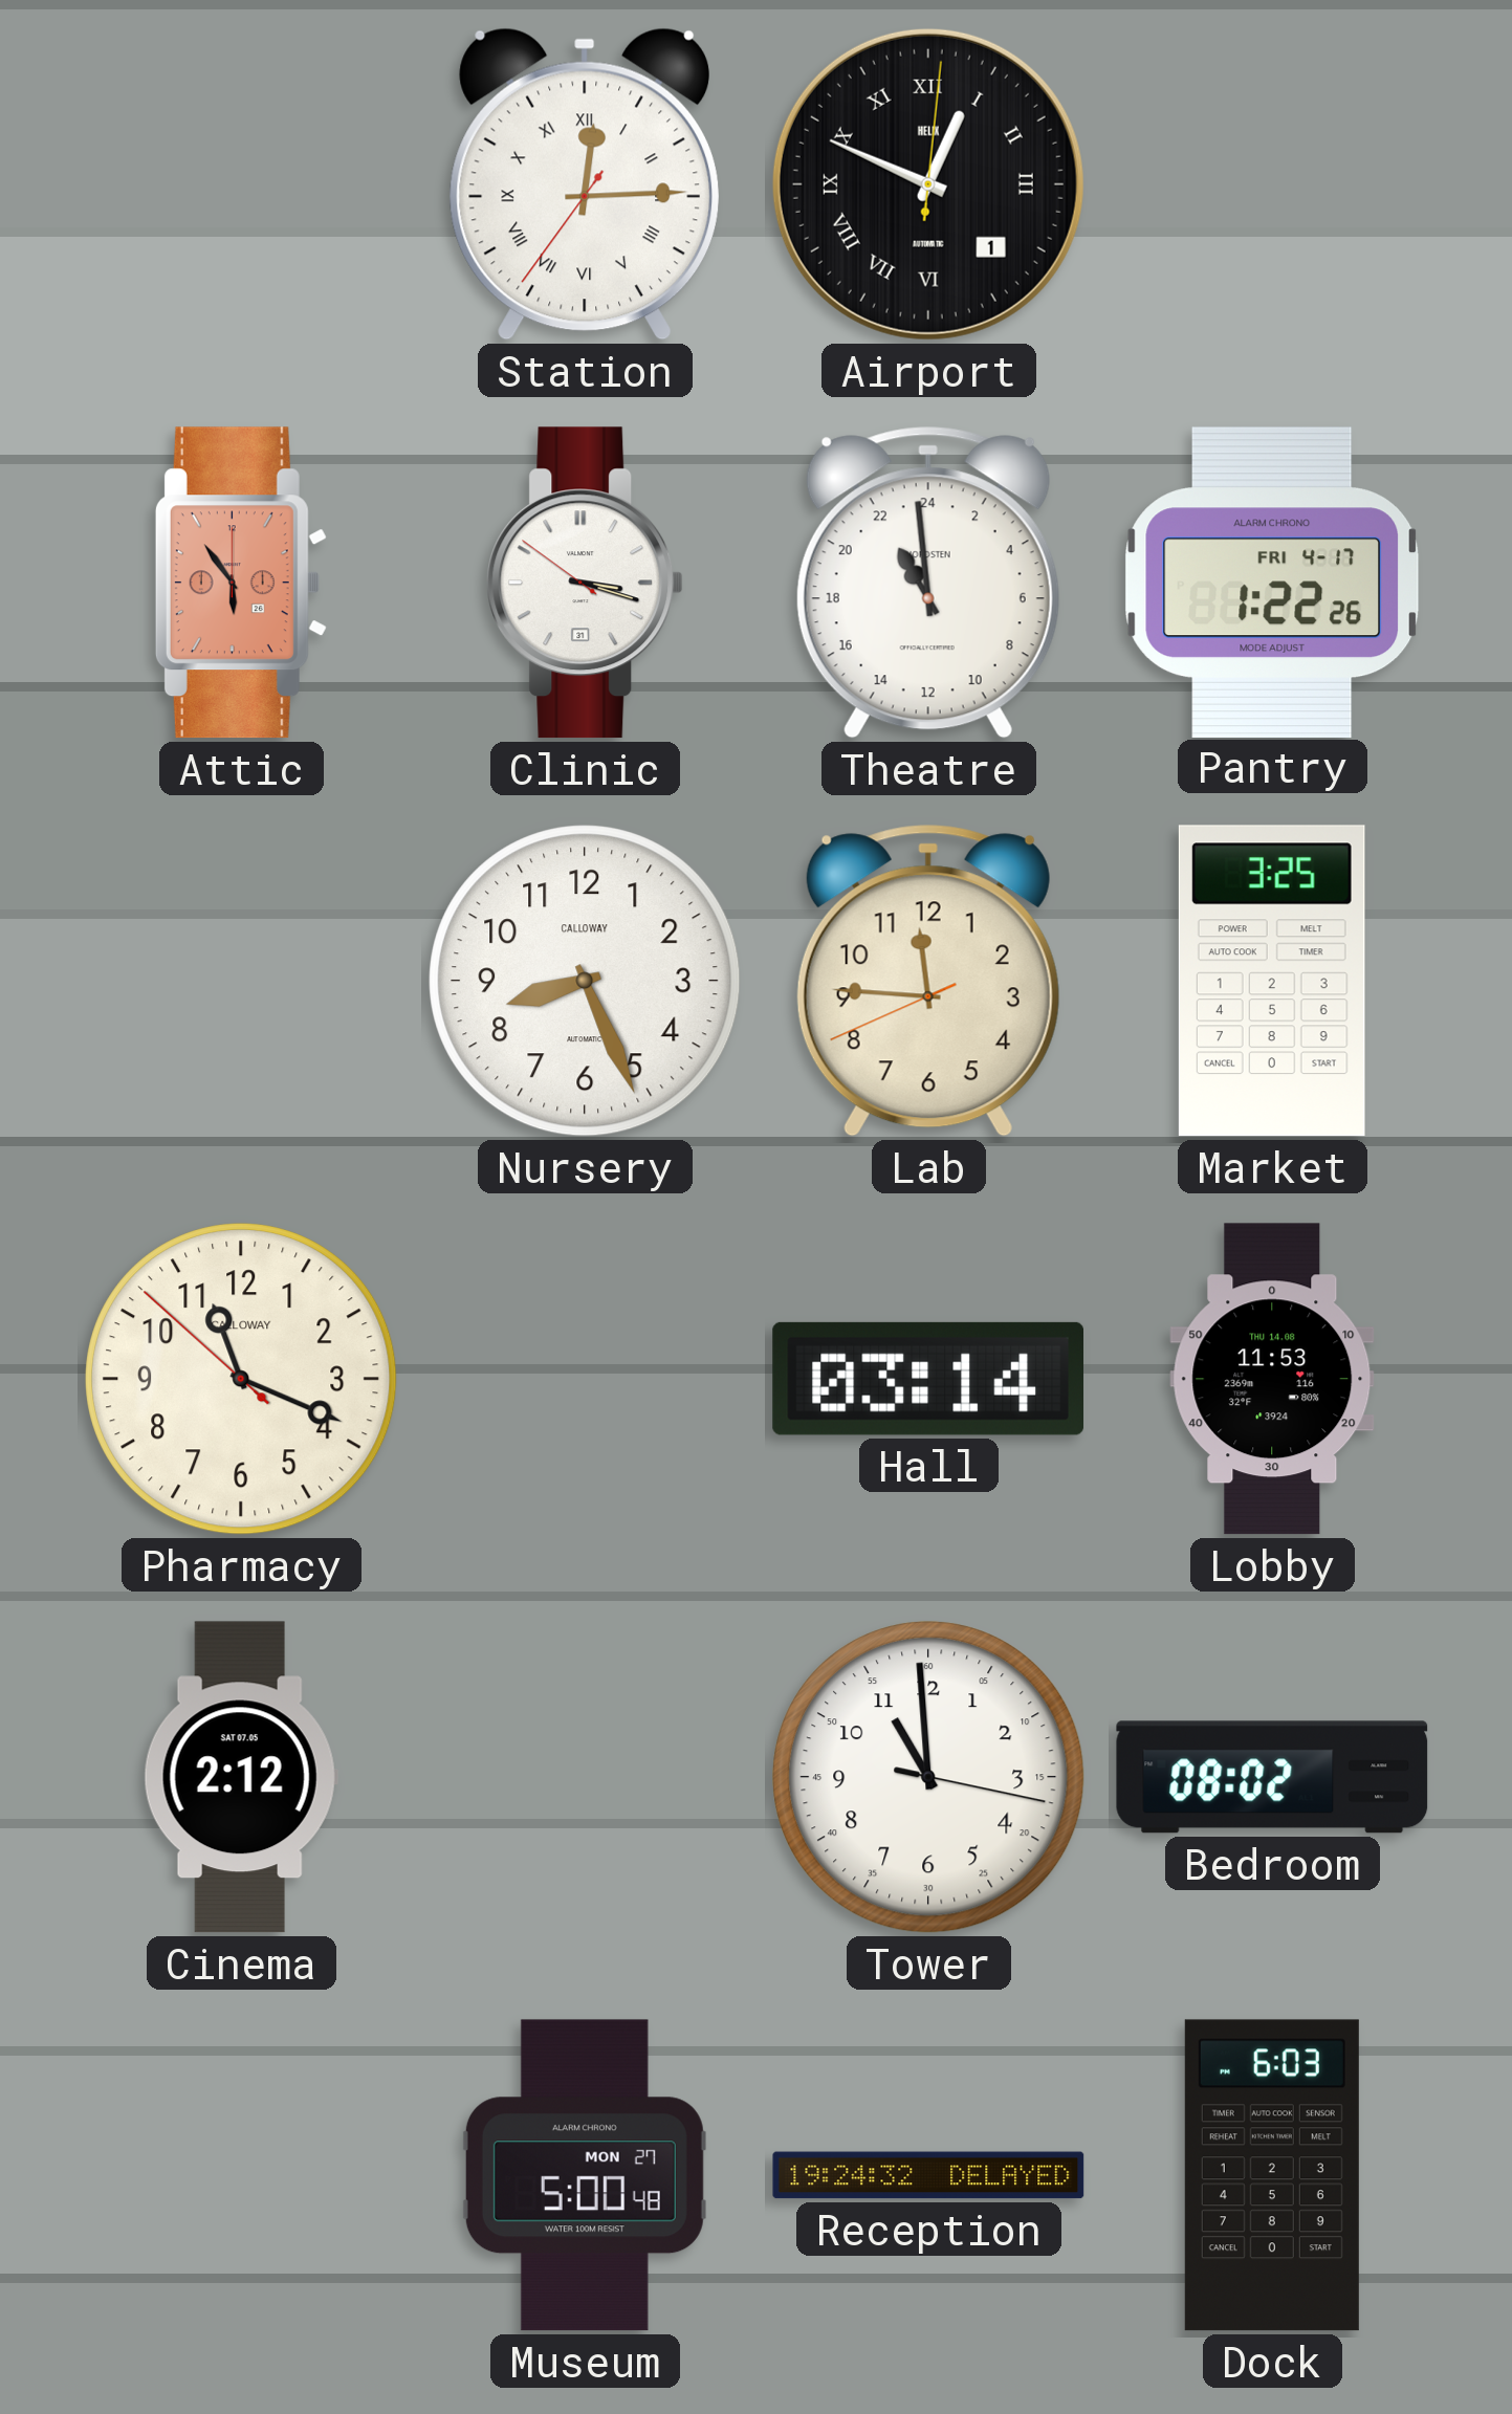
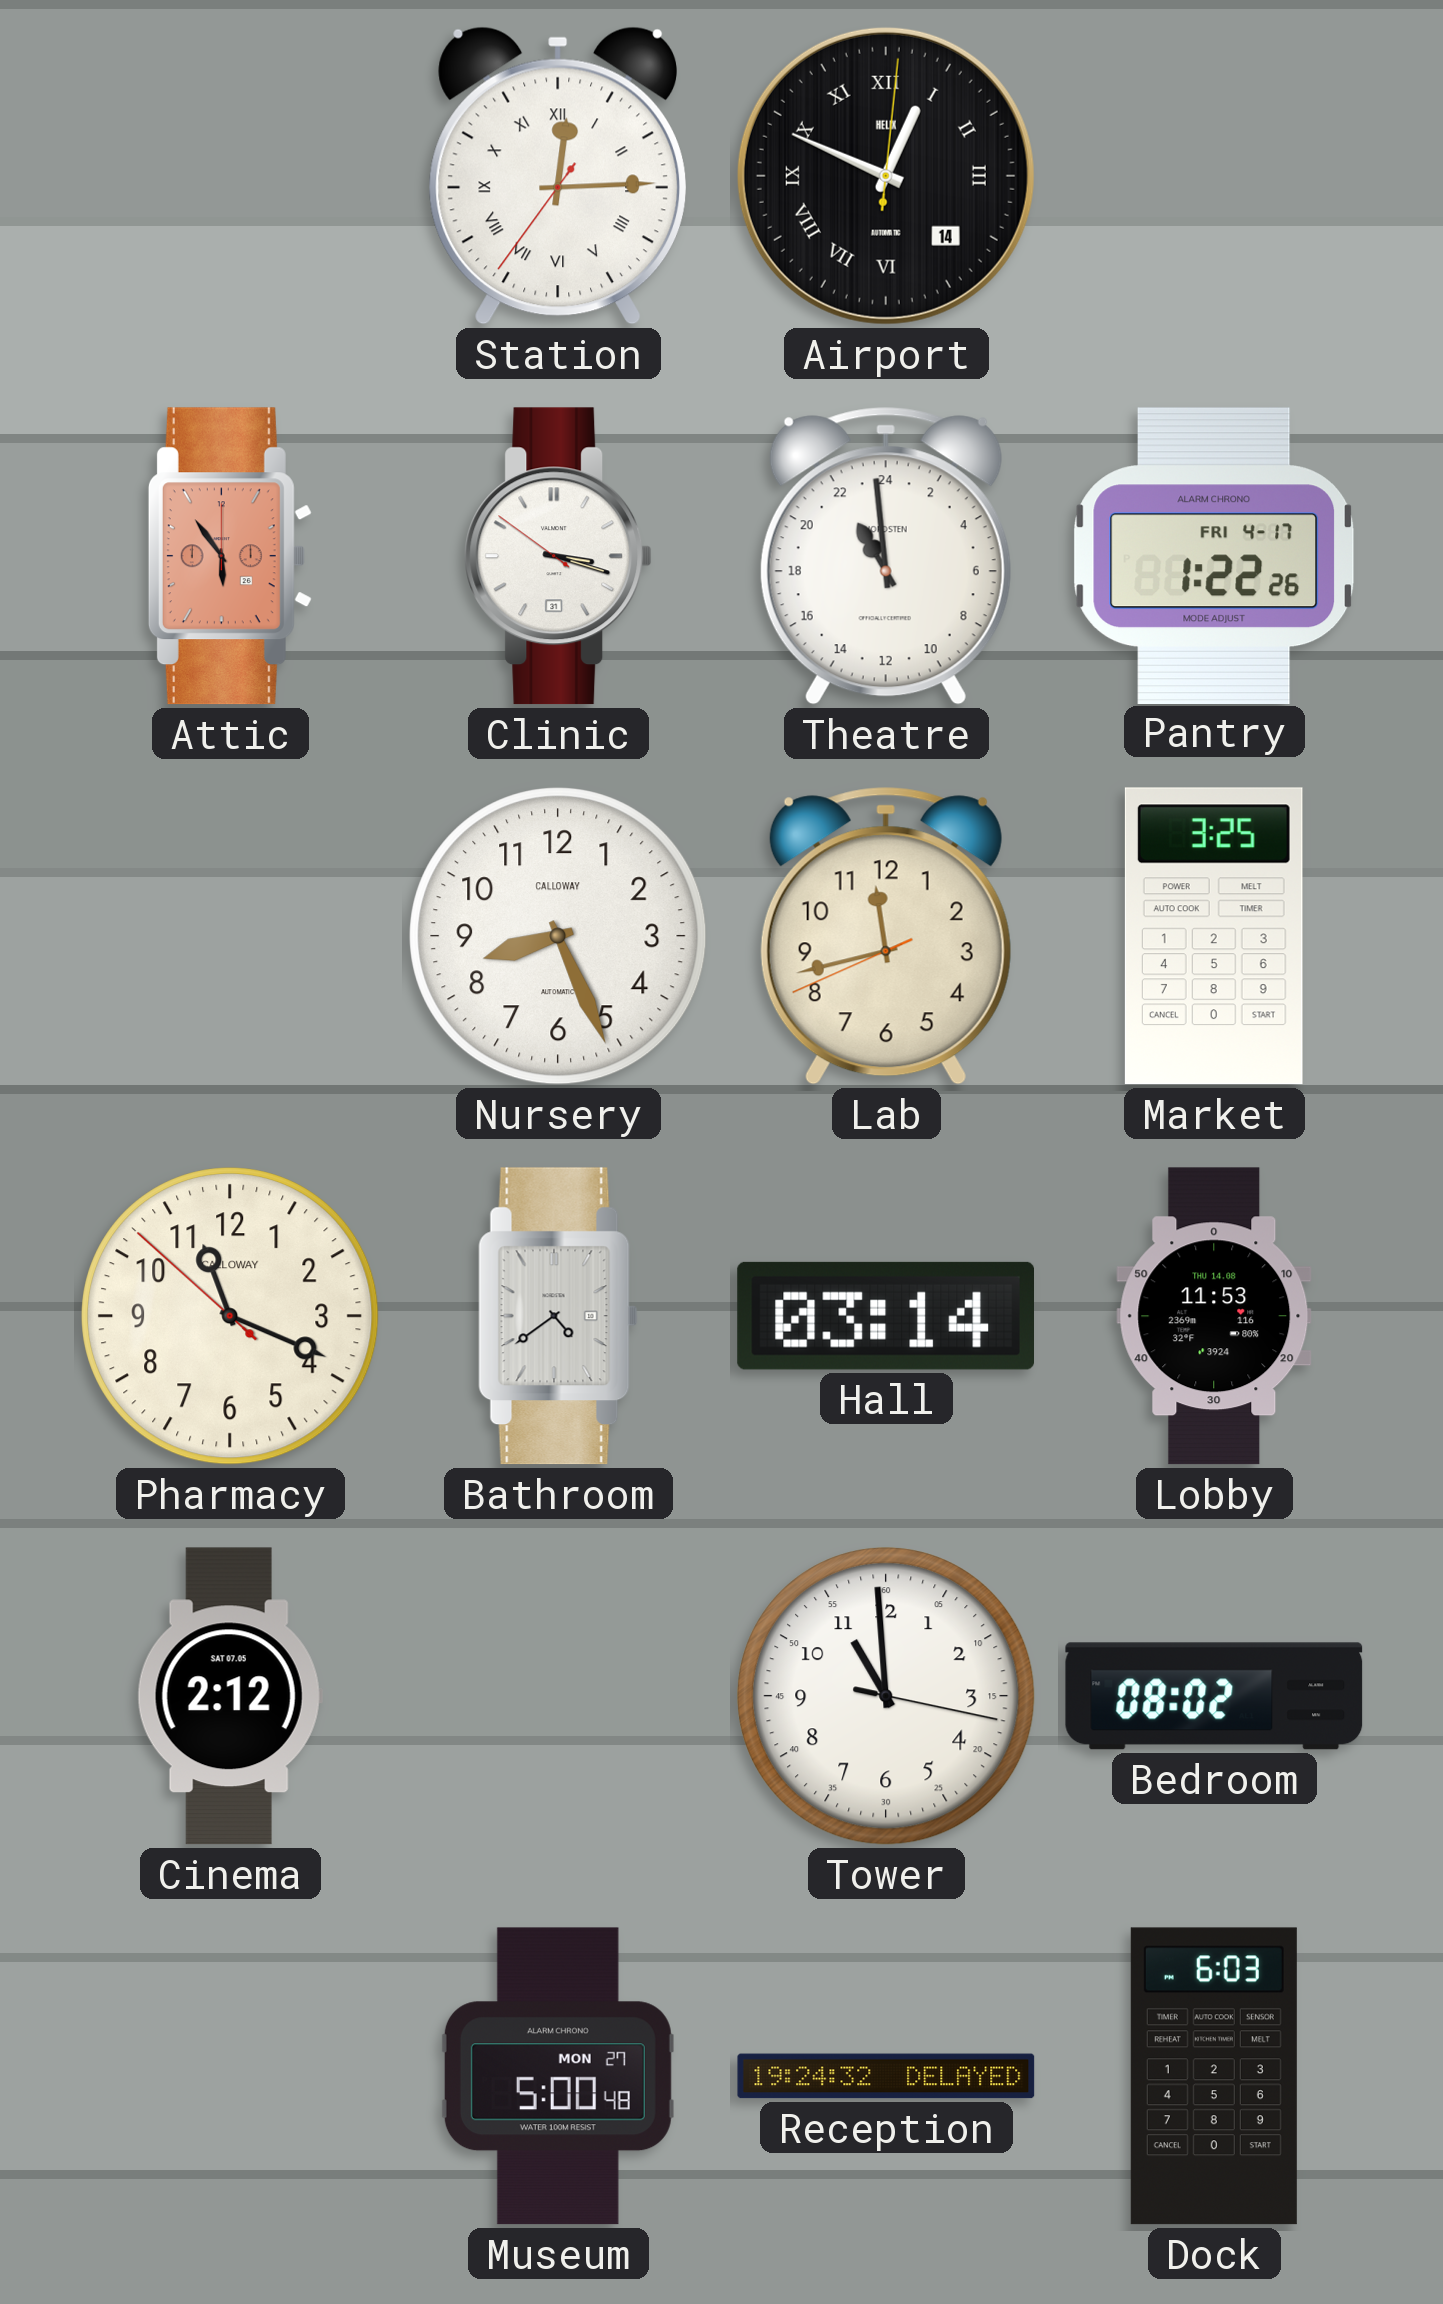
Airport date: 1 -> 14
Lab: 11:45 -> 11:42
Bathroom: none -> 4:39
